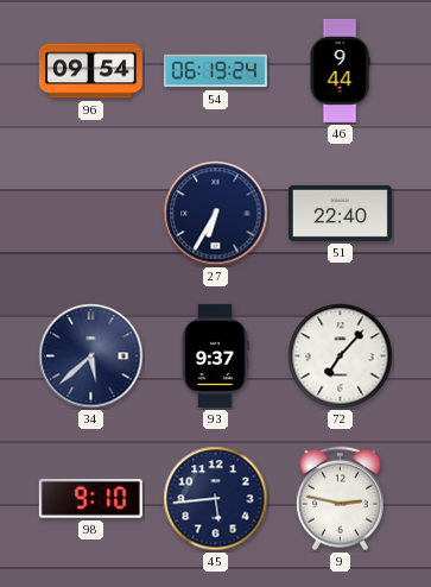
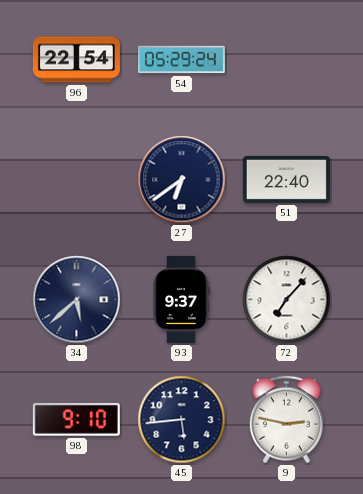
96: 09:54 -> 22:54
54: 06:19 -> 05:29
46: 9:44 -> none
27: 6:35 -> 6:39
